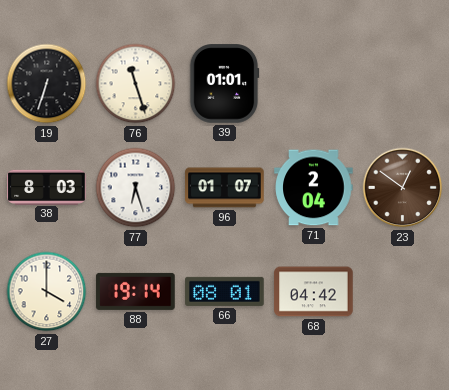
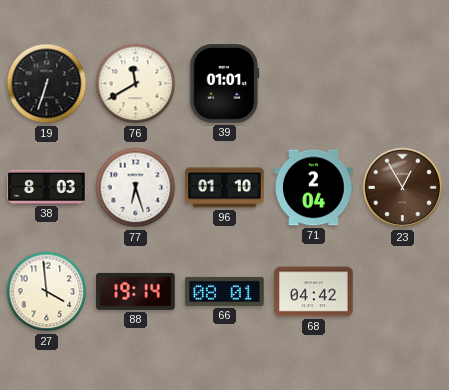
76: 11:27 -> 11:40
96: 01:07 -> 01:10
23: 12:51 -> 12:55
27: 4:00 -> 3:59
